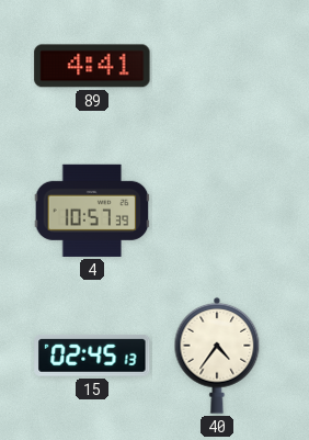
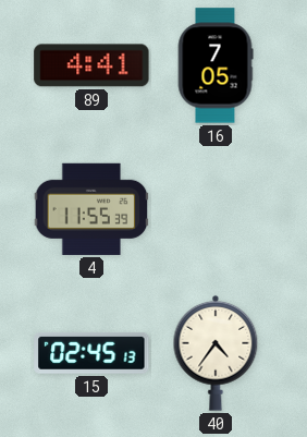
16: none -> 7:05
4: 10:57 -> 11:55
